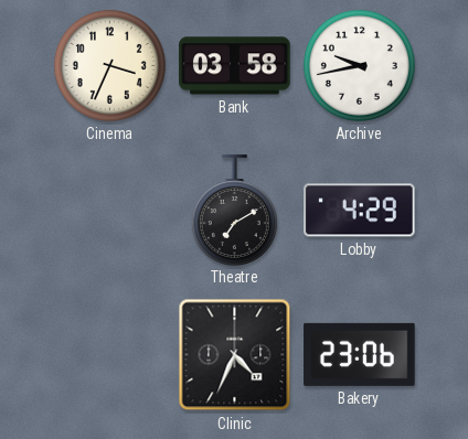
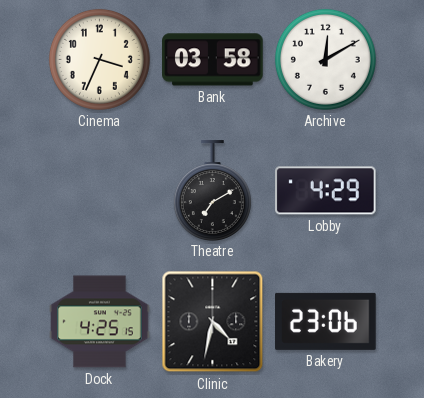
Archive: 9:43 -> 12:10
Dock: none -> 4:25
Clinic: 4:34 -> 4:32
